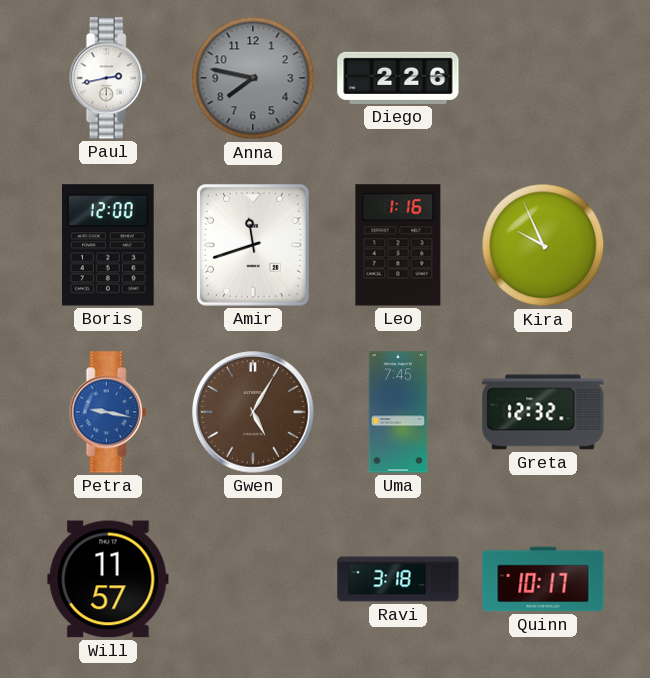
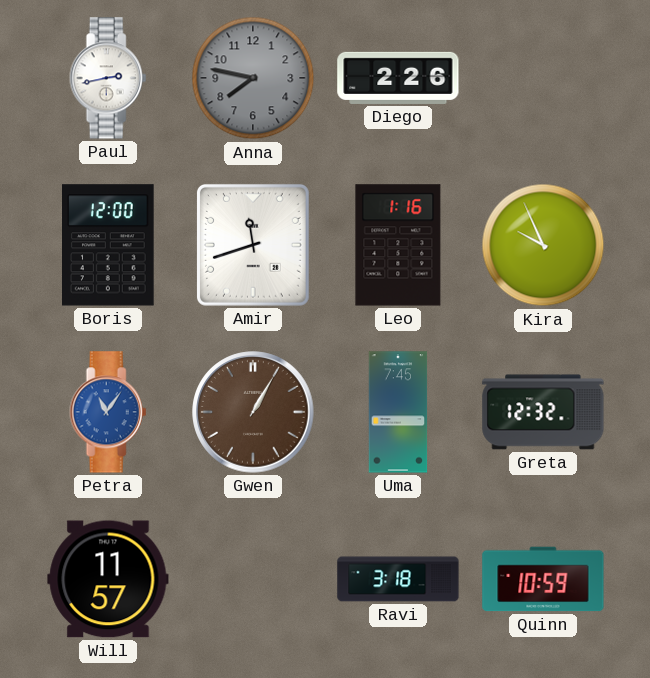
Petra: 9:17 -> 11:06
Gwen: 5:05 -> 1:05
Quinn: 10:17 -> 10:59
